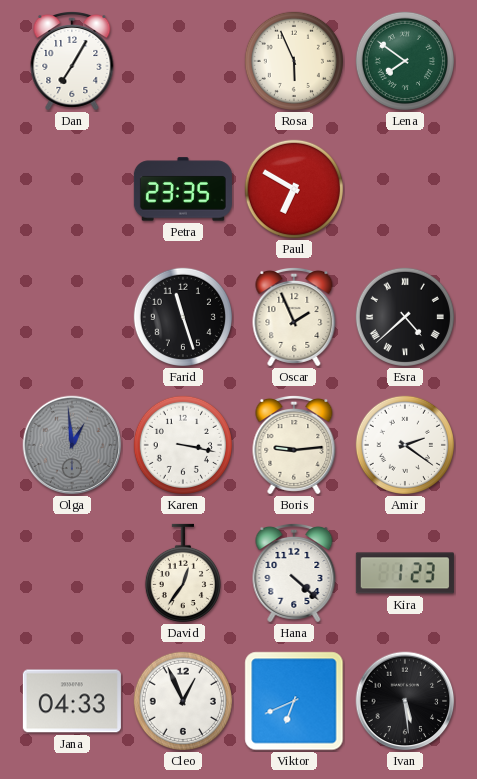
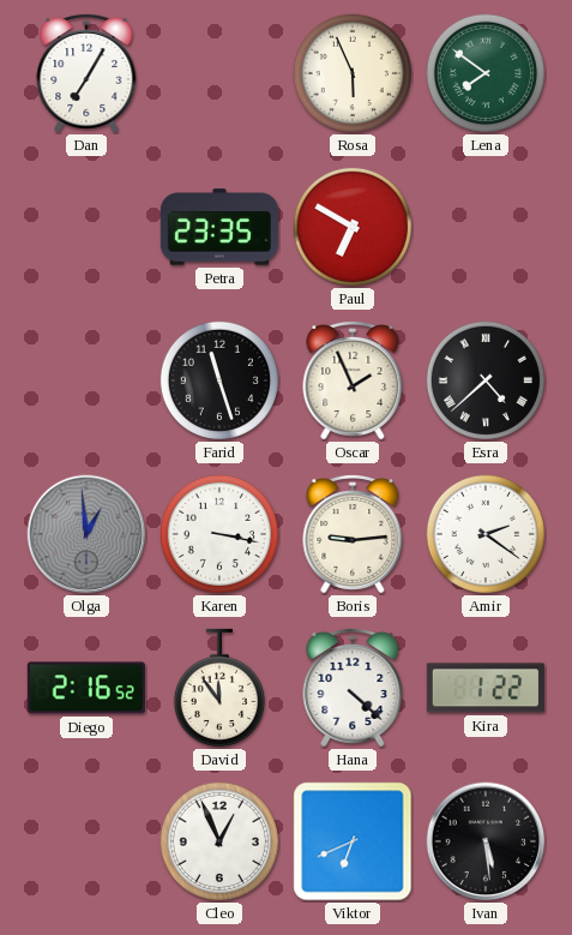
Diego: none -> 2:16
David: 12:36 -> 11:54
Kira: 1:23 -> 1:22
Jana: 04:33 -> none
